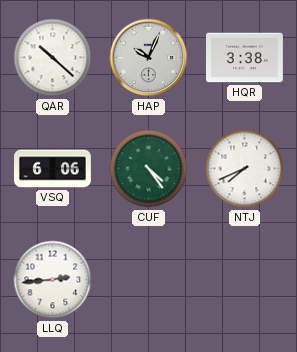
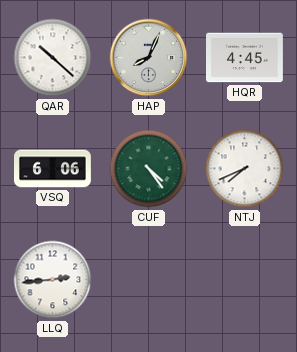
HAP: 10:04 -> 8:04
HQR: 3:38 -> 4:45
